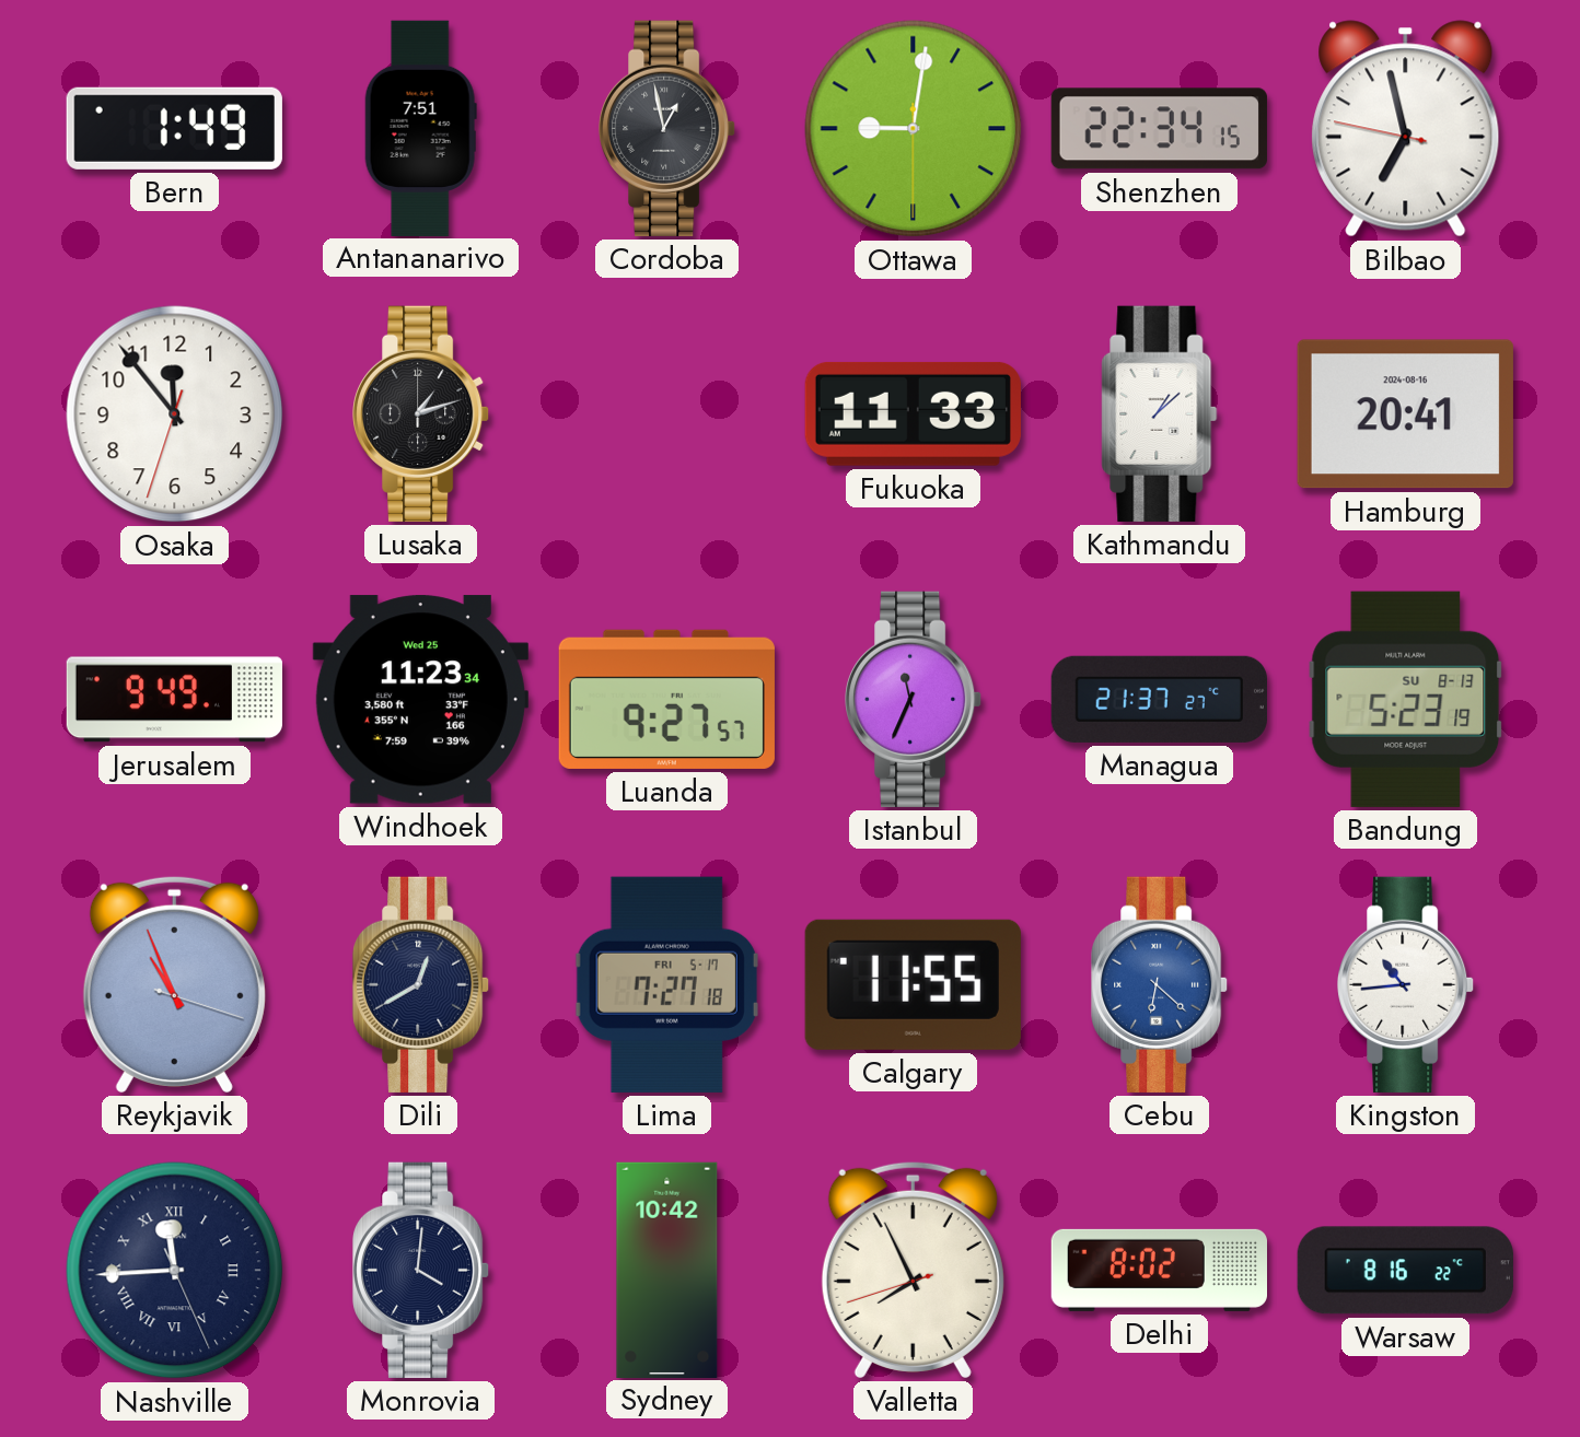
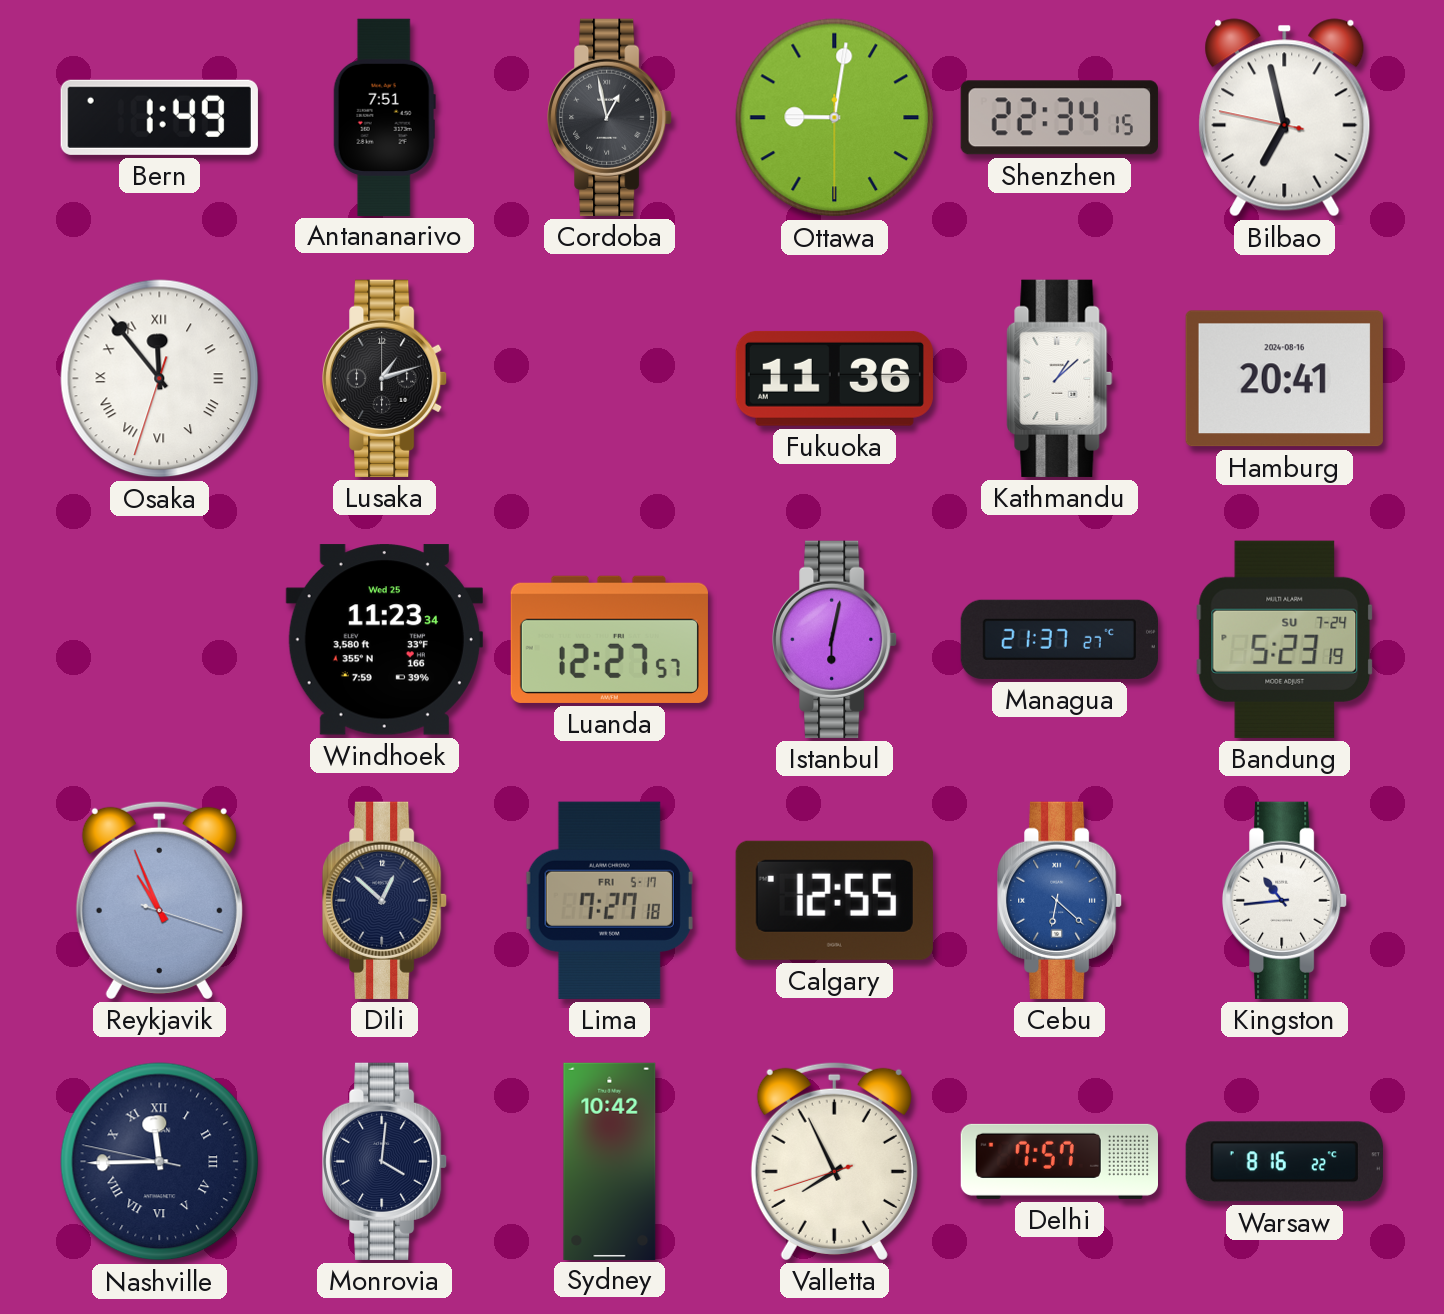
Osaka numerals: Arabic -> Roman
Fukuoka: 11:33 -> 11:36
Jerusalem: 9:49 -> none
Luanda: 9:27 -> 12:27
Istanbul: 11:34 -> 6:02
Bandung date: SU 8-13 -> SU 7-24
Dili: 12:40 -> 12:52
Calgary: 11:55 -> 12:55
Nashville: 11:44:26 -> 11:44:47
Delhi: 8:02 -> 7:57
